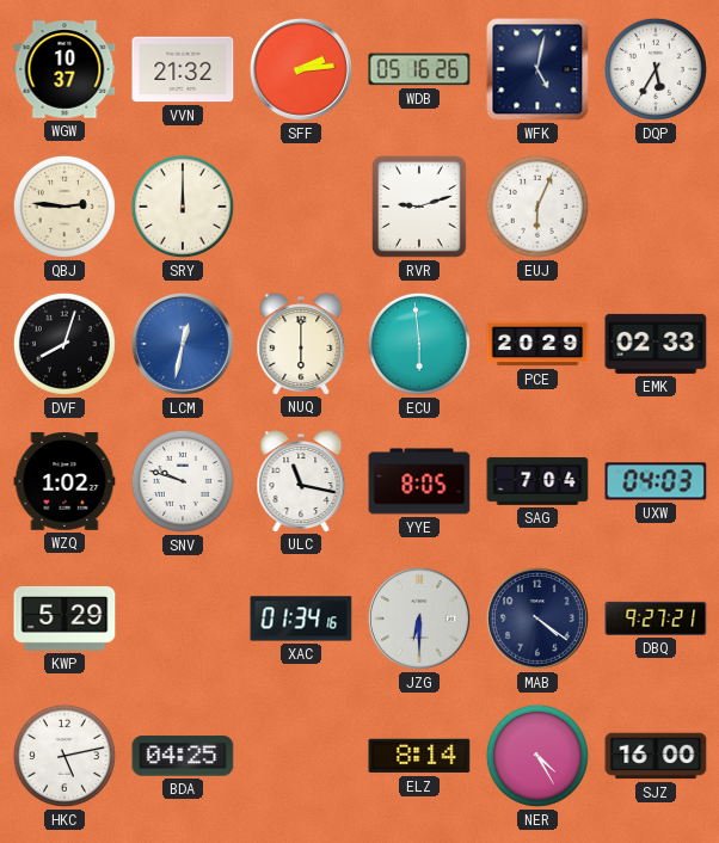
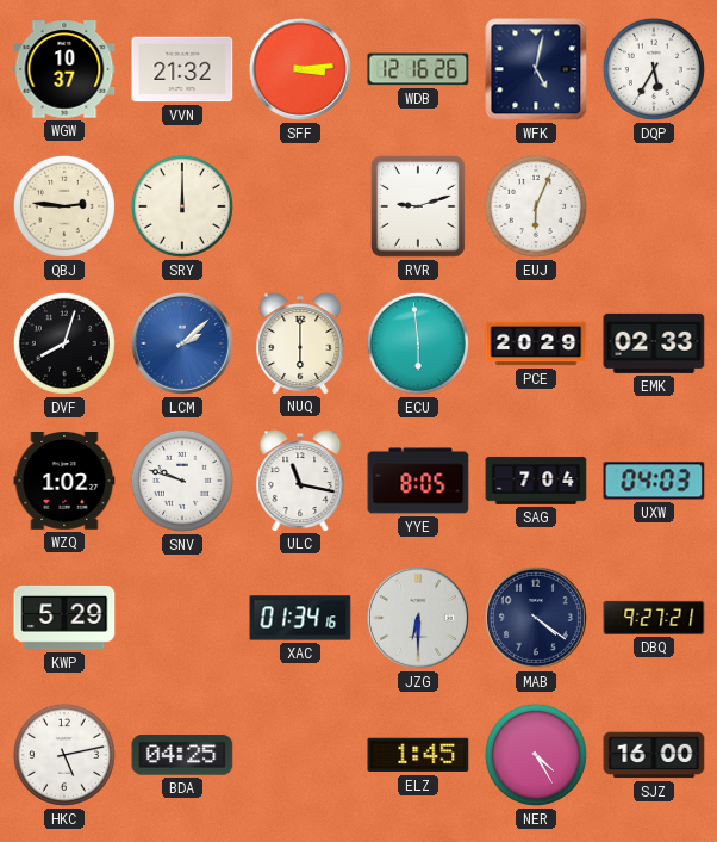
SFF: 2:14 -> 3:14
WDB: 05:16 -> 12:16
LCM: 12:32 -> 2:08
ELZ: 8:14 -> 1:45
